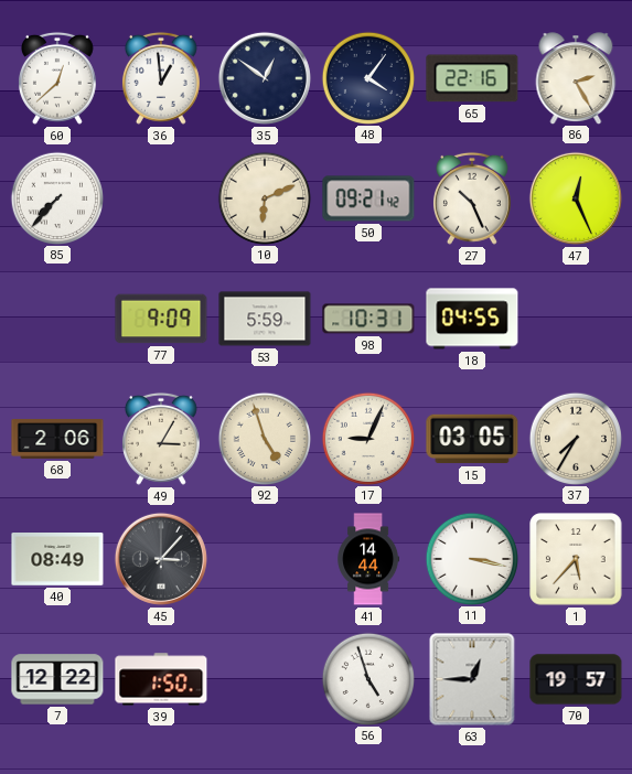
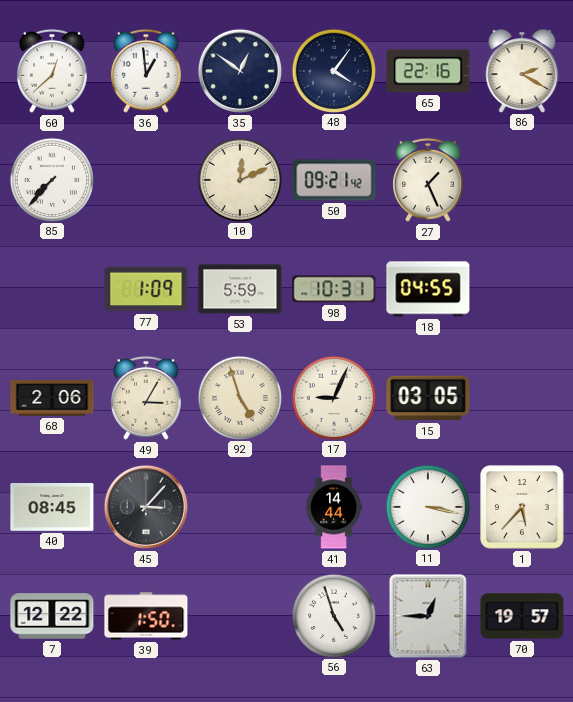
86: 2:25 -> 2:20
10: 6:11 -> 12:11
27: 10:26 -> 1:26
47: 12:26 -> none
77: 9:09 -> 1:09
37: 7:35 -> none
40: 08:49 -> 08:45
